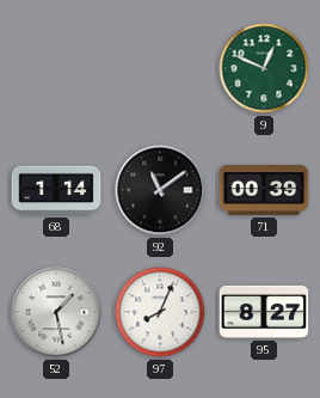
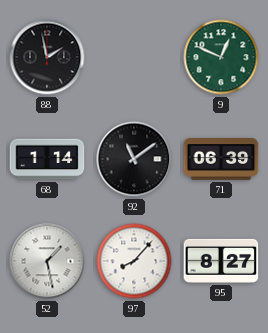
88: none -> 1:58
71: 00:39 -> 06:39
97: 8:04 -> 8:07
